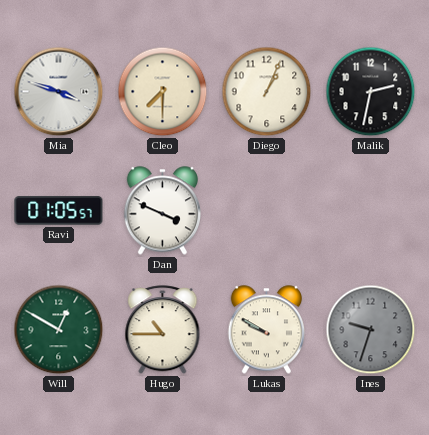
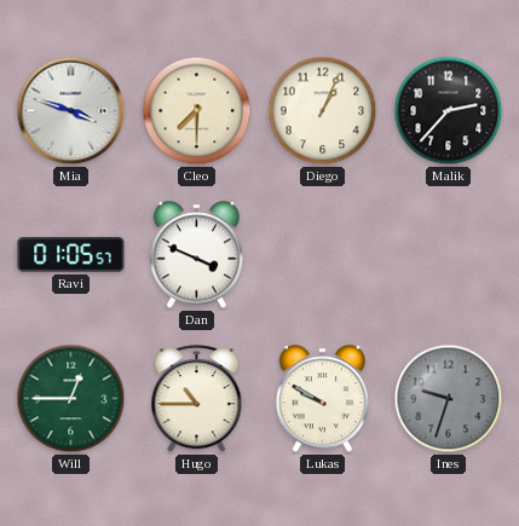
Malik: 2:32 -> 2:37
Will: 12:50 -> 12:45
